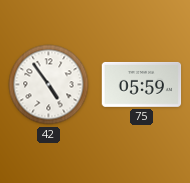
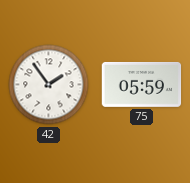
42: 4:54 -> 1:54
